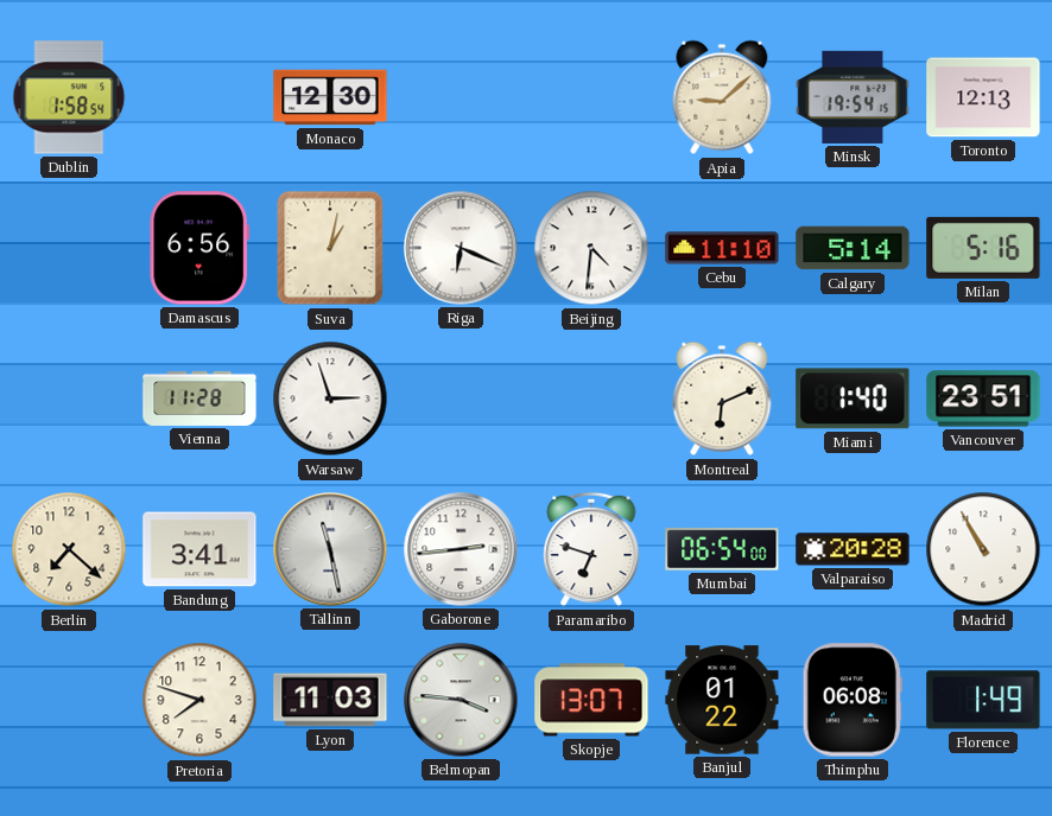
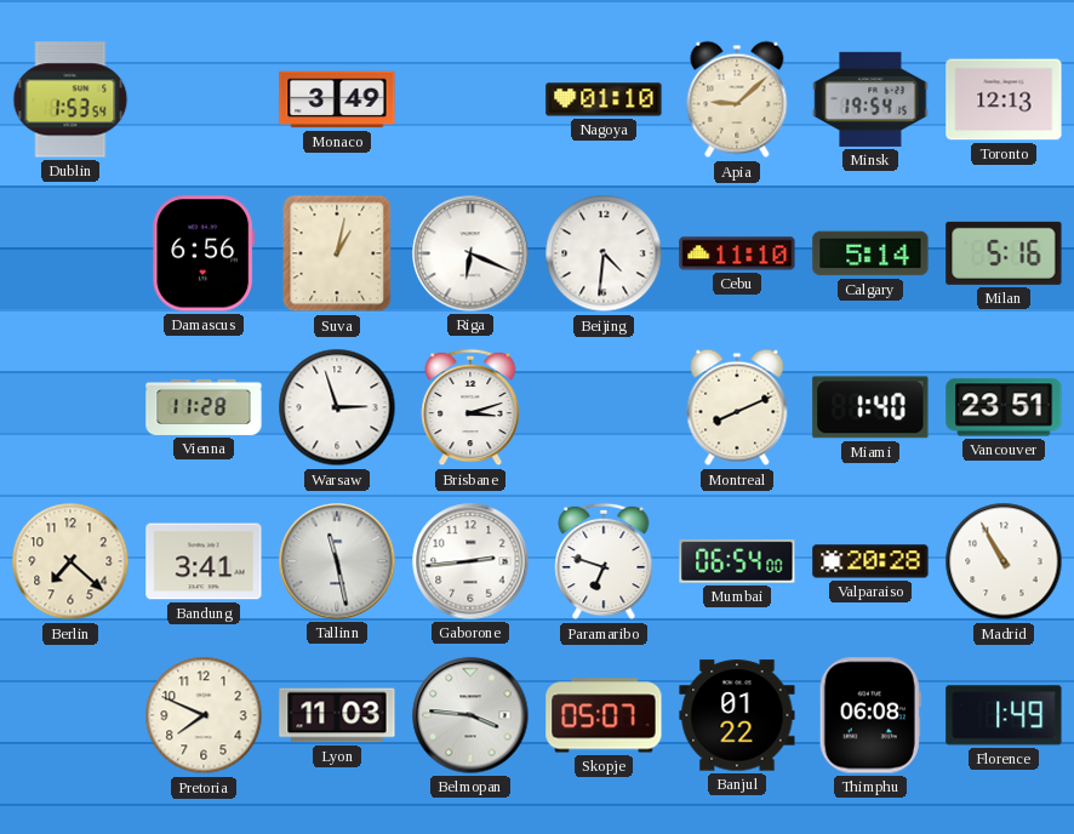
Dublin: 1:58 -> 1:53
Monaco: 12:30 -> 3:49
Nagoya: none -> 01:10
Brisbane: none -> 3:12
Montreal: 6:11 -> 8:11
Pretoria: 7:48 -> 7:49
Skopje: 13:07 -> 05:07
